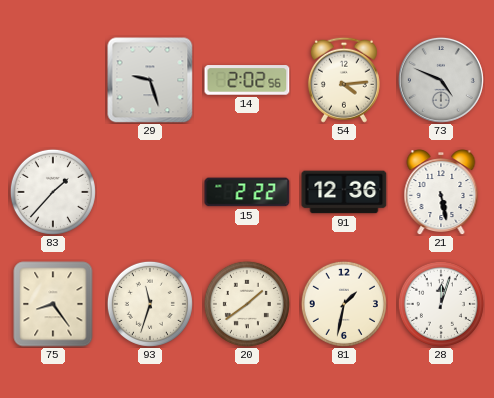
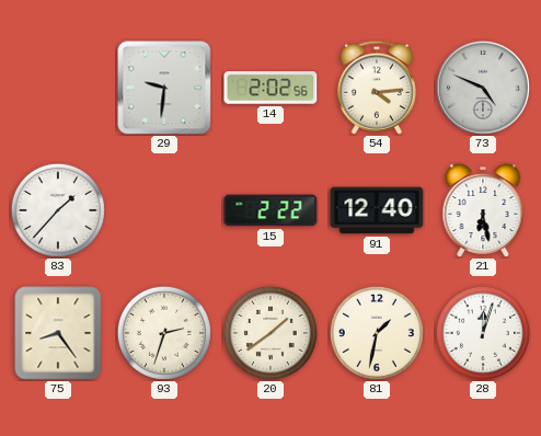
29: 9:27 -> 9:31
91: 12:36 -> 12:40
21: 5:28 -> 6:28
93: 11:33 -> 2:33
